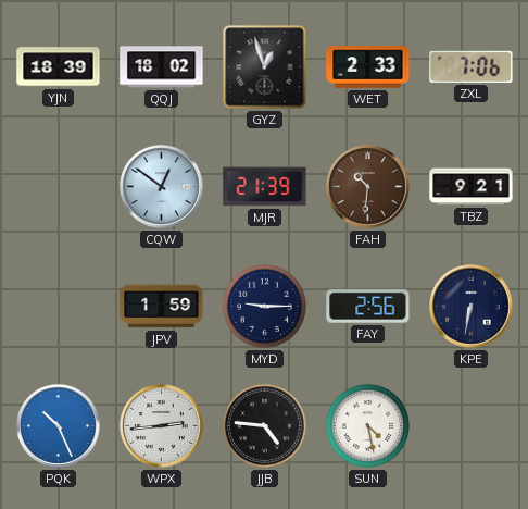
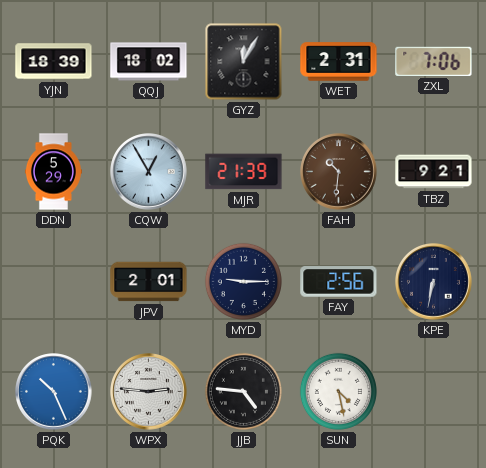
GYZ: 12:57 -> 12:05
WET: 2:33 -> 2:31
DDN: none -> 5:29
CQW: 12:51 -> 12:55
JPV: 1:59 -> 2:01
WPX: 2:44 -> 2:46
